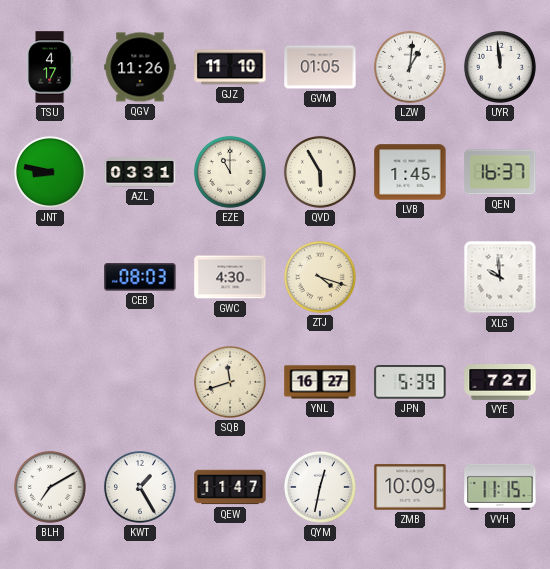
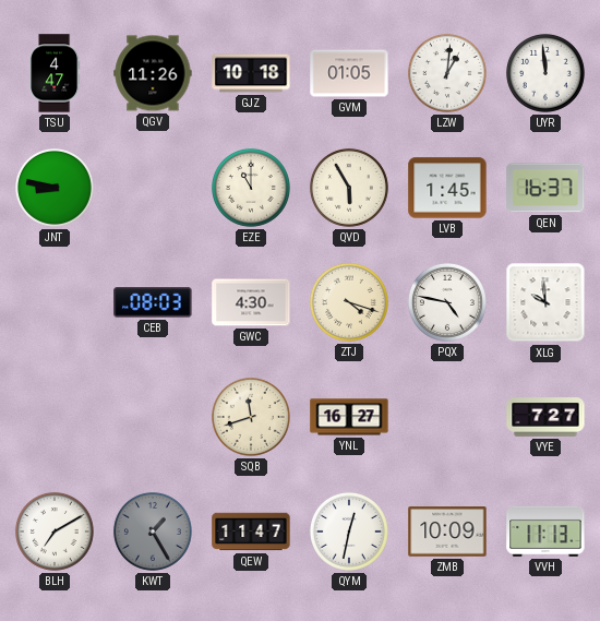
TSU: 4:17 -> 4:47
GJZ: 11:10 -> 10:18
AZL: 03:31 -> none
PQX: none -> 4:47
JPN: 5:39 -> none
KWT dial: white -> grey
VVH: 11:15 -> 11:13
